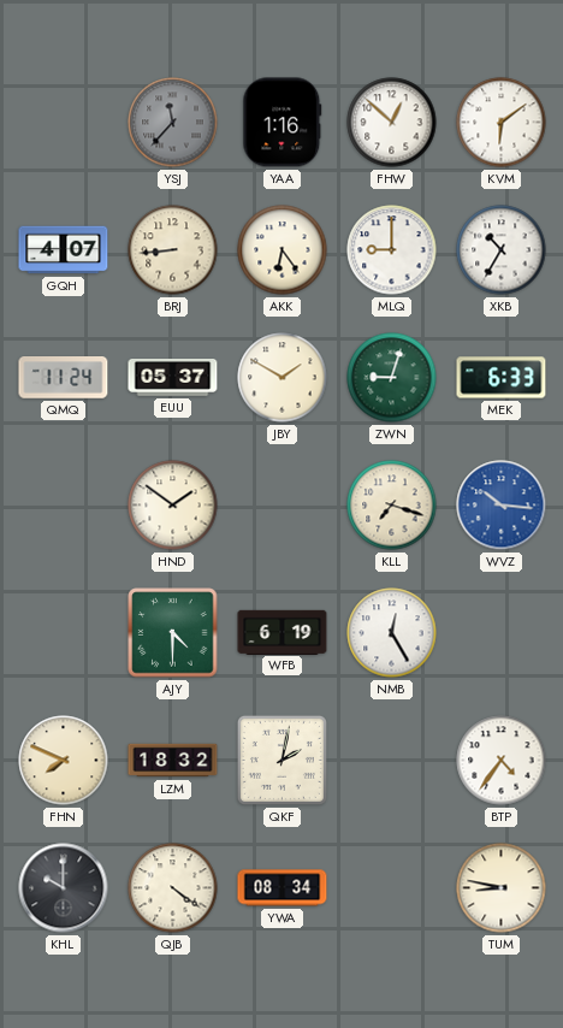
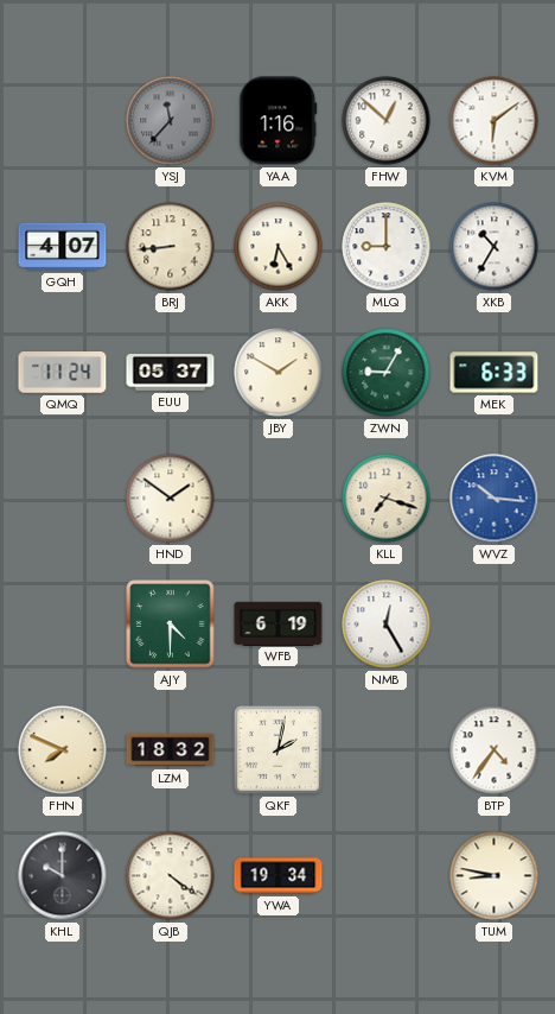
AKK: 6:24 -> 6:25
ZWN: 9:03 -> 9:05
YWA: 08:34 -> 19:34
